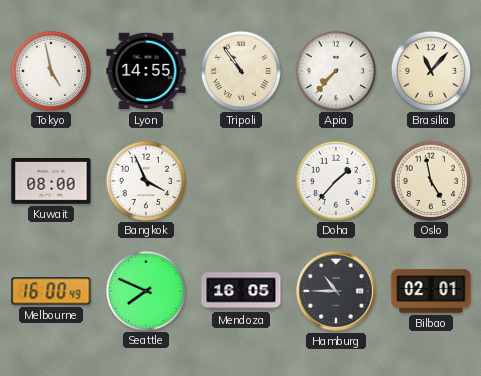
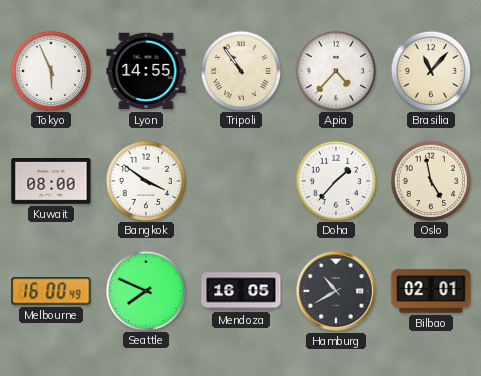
Tokyo: 4:58 -> 5:56
Apia: 7:37 -> 4:37
Bangkok: 3:56 -> 3:51
Hamburg: 10:45 -> 10:40
